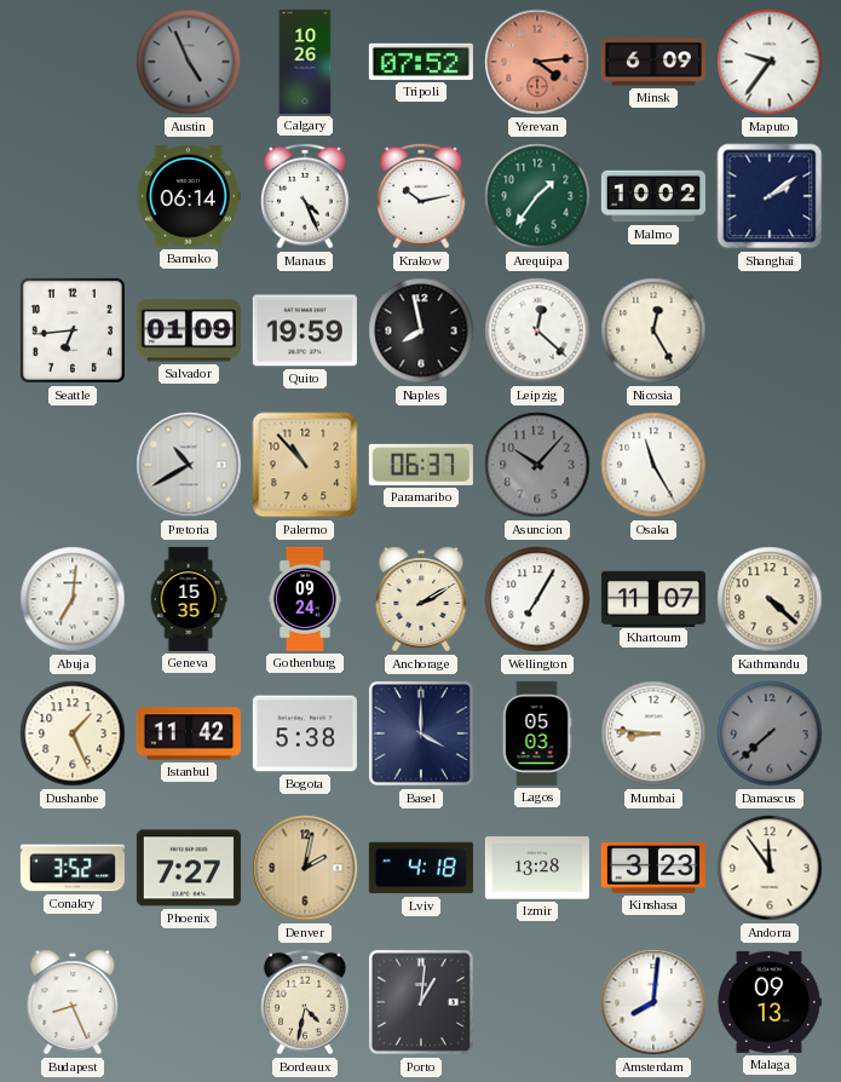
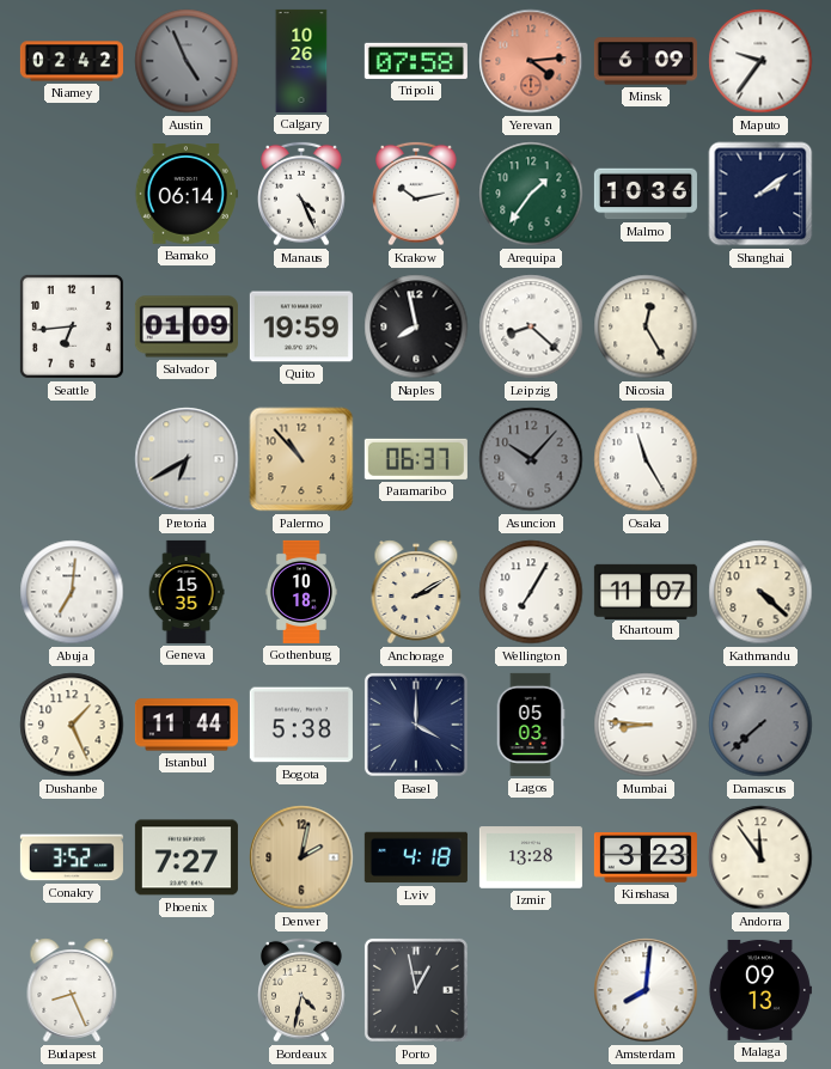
Niamey: none -> 02:42
Tripoli: 07:52 -> 07:58
Malmo: 10:02 -> 10:36
Leipzig: 12:22 -> 8:22
Pretoria: 10:40 -> 6:40
Gothenburg: 09:24 -> 10:18
Istanbul: 11:42 -> 11:44
Porto: 1:01 -> 12:58
